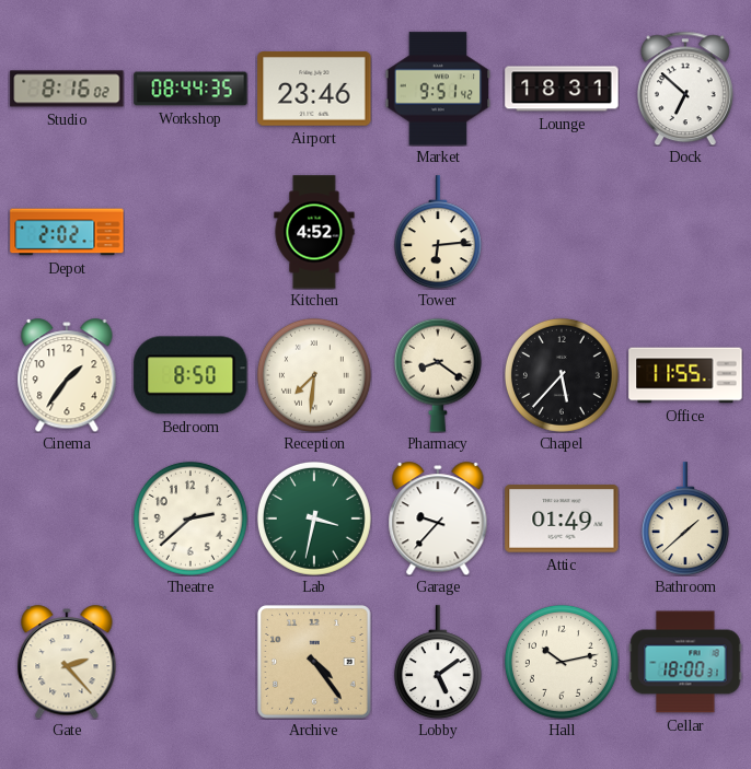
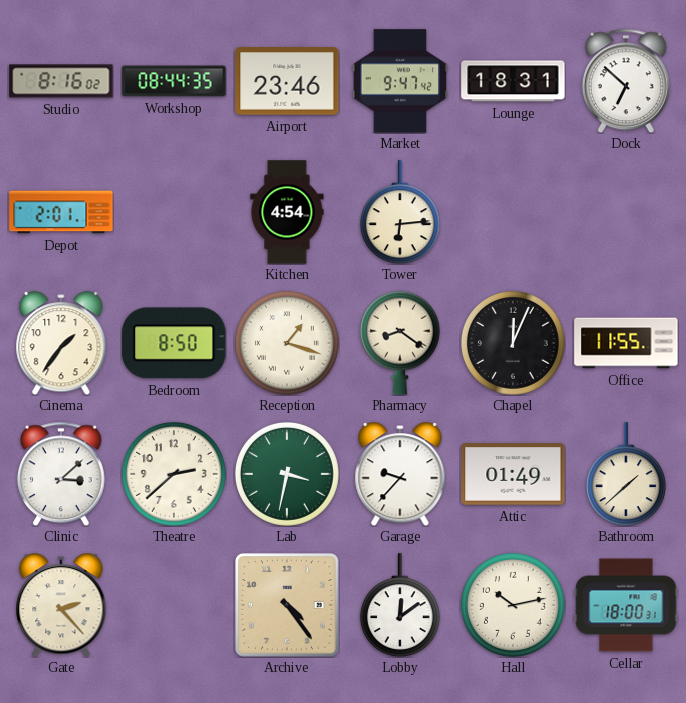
Market: 9:51 -> 9:47
Depot: 2:02 -> 2:01
Kitchen: 4:52 -> 4:54
Reception: 7:31 -> 1:18
Chapel: 5:37 -> 12:04
Clinic: none -> 3:08
Lobby: 5:09 -> 12:09
